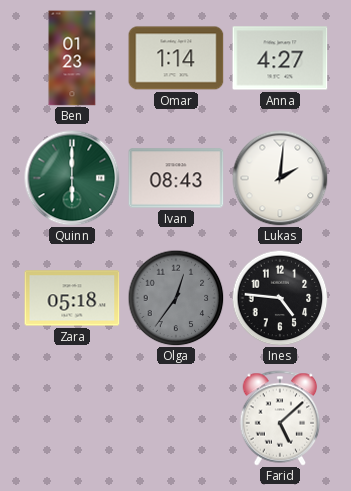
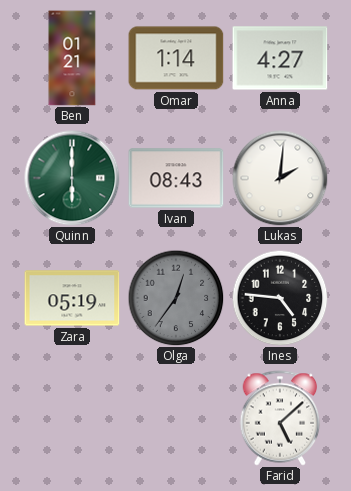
Ben: 01:23 -> 01:21
Zara: 05:18 -> 05:19
